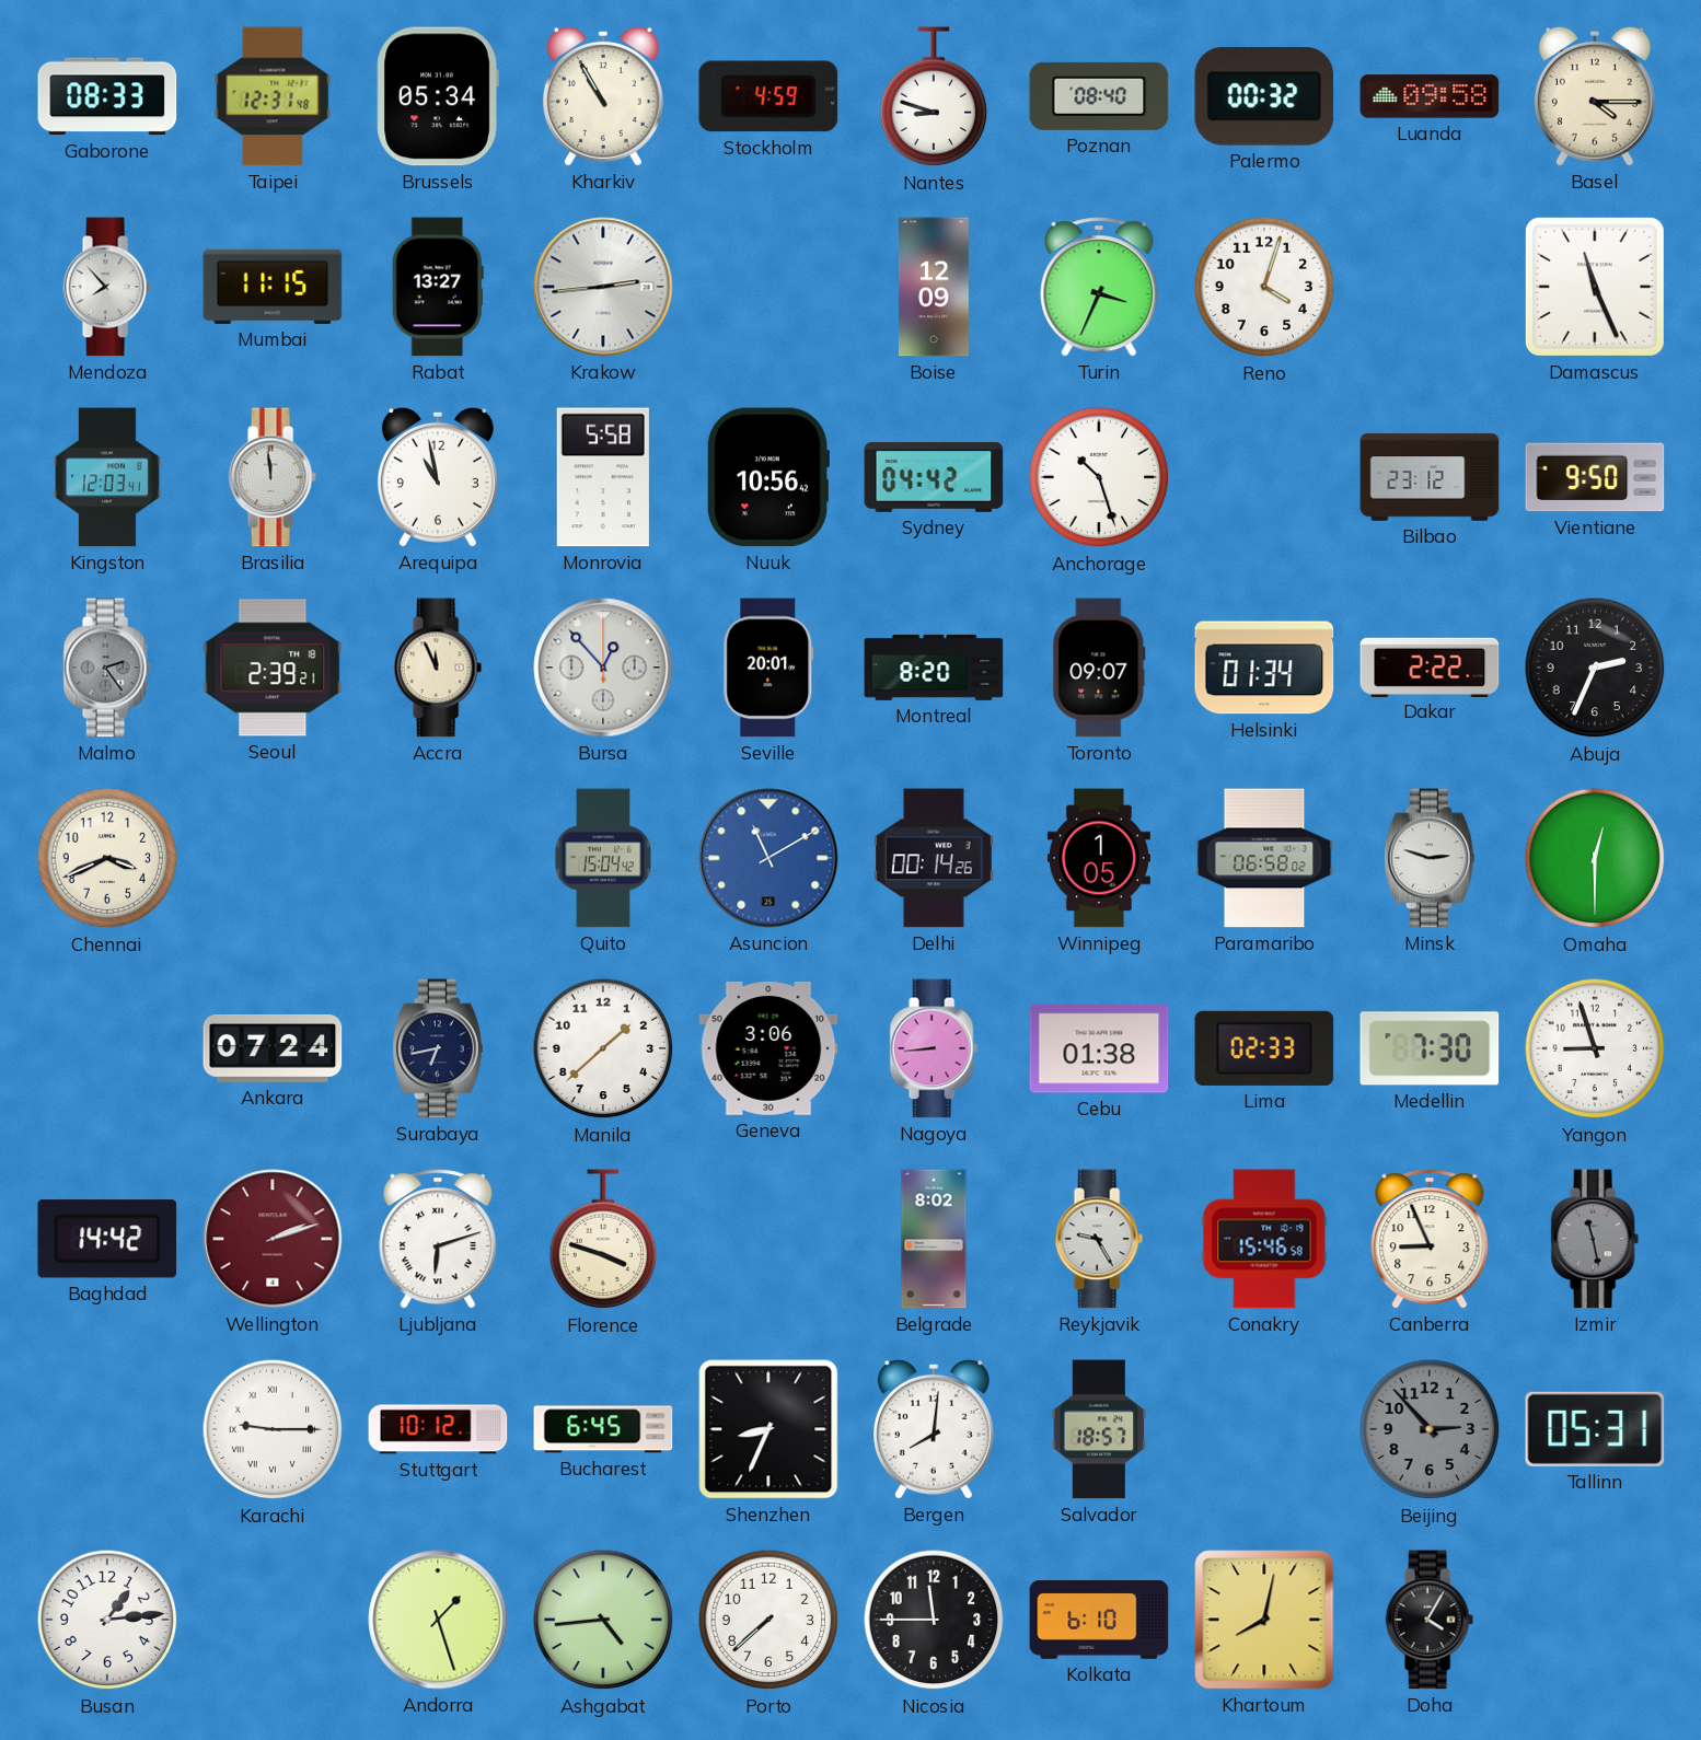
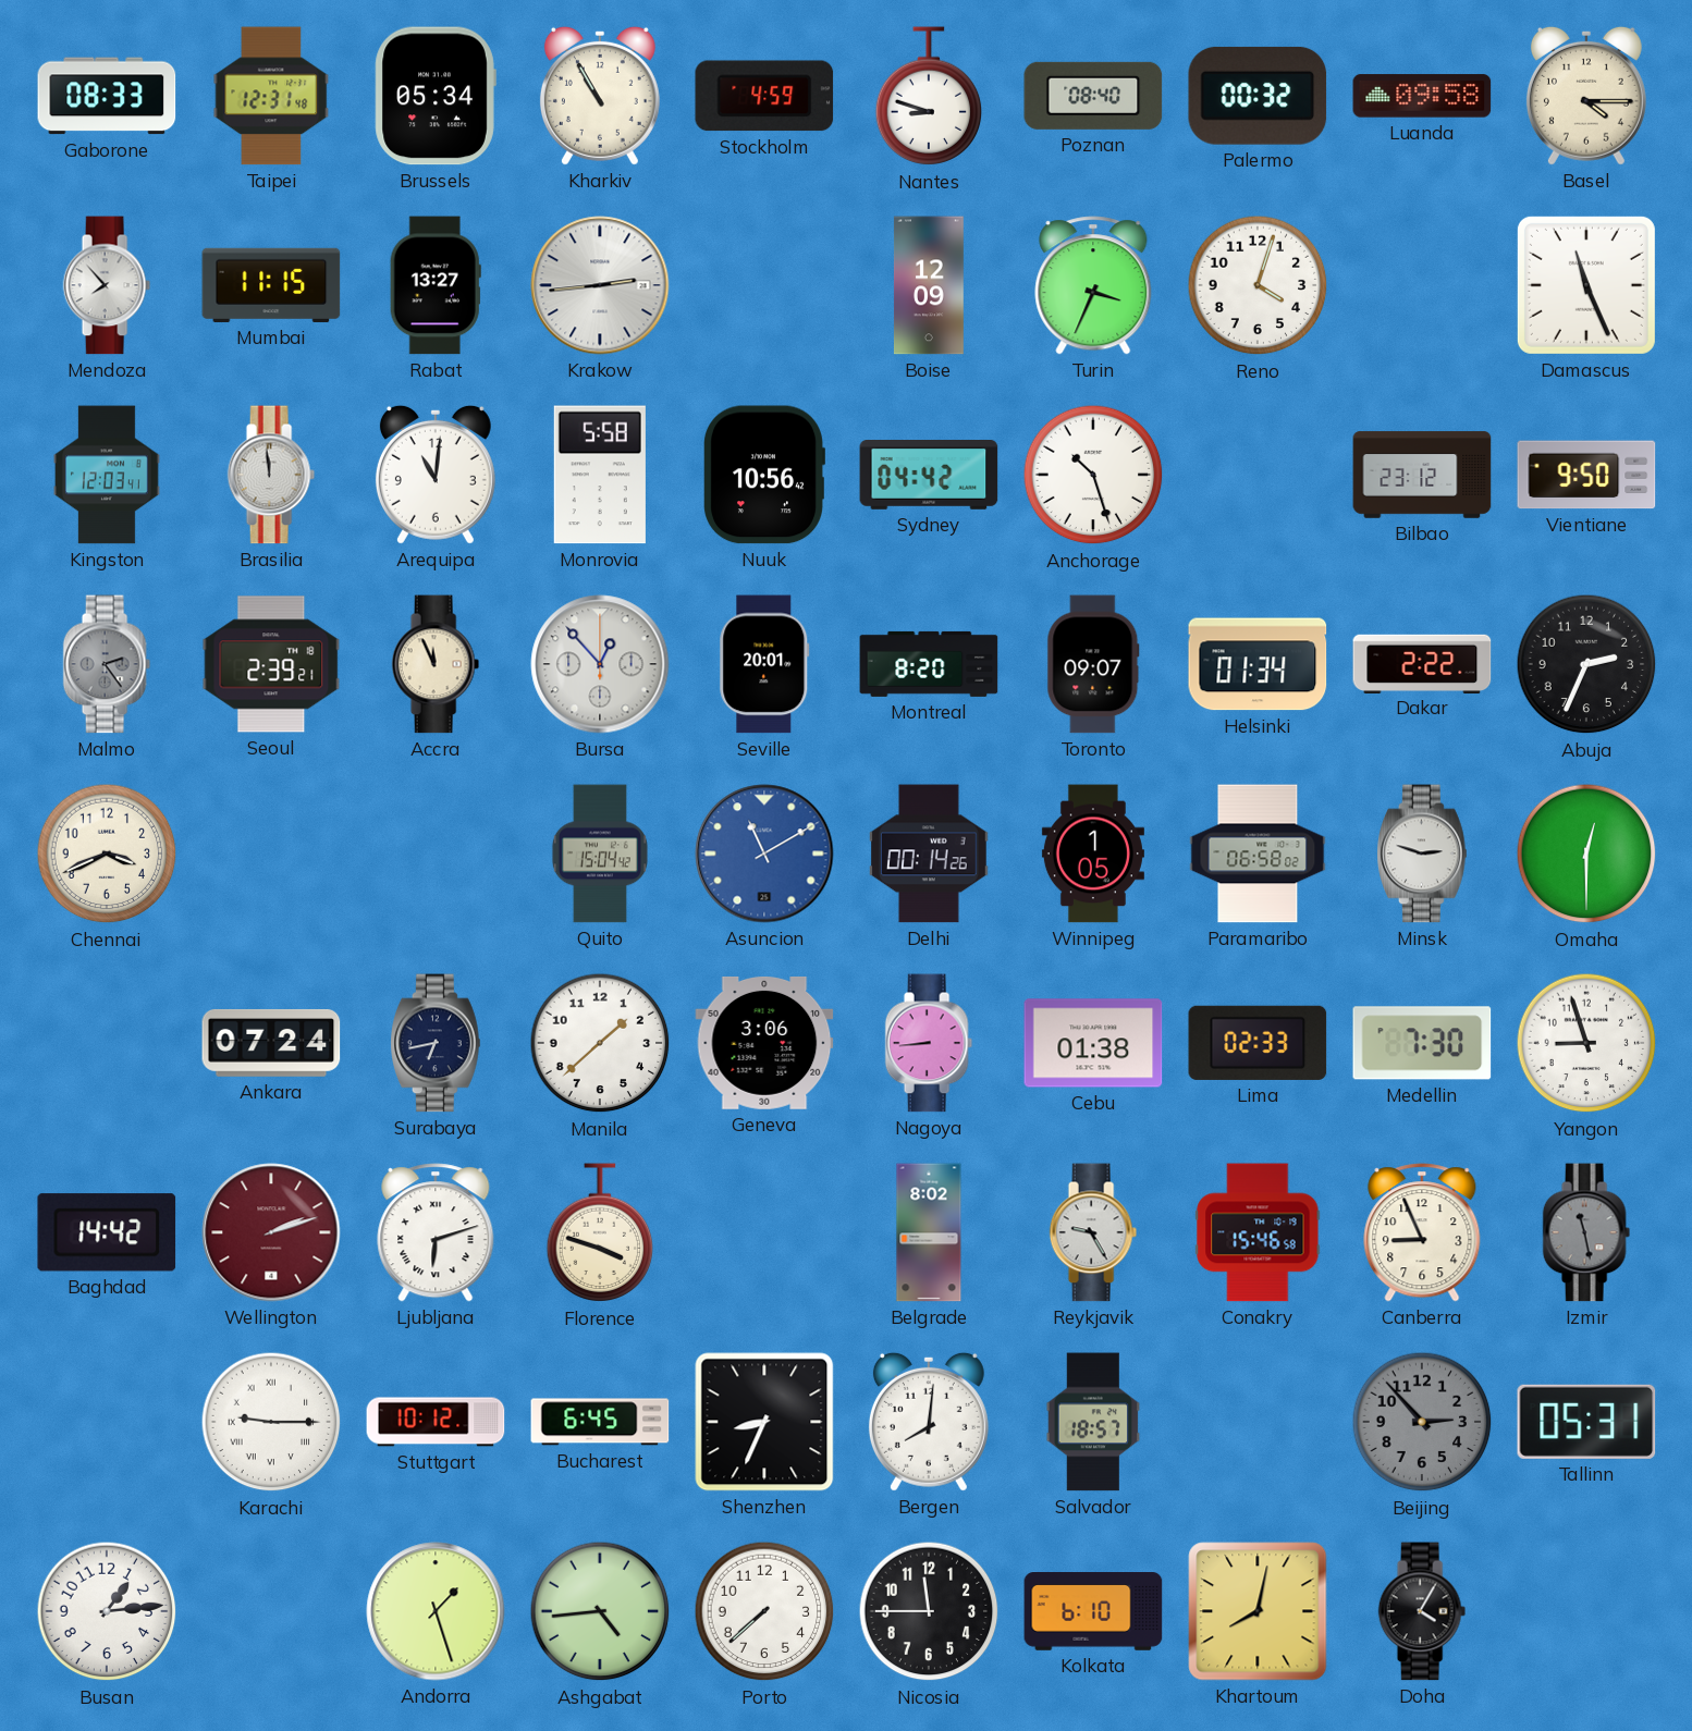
Arequipa: 10:58 -> 11:01
